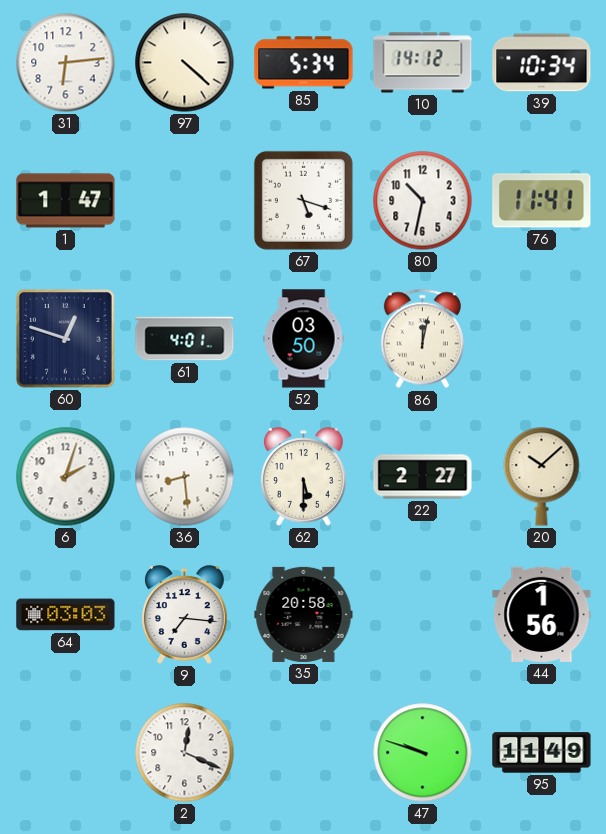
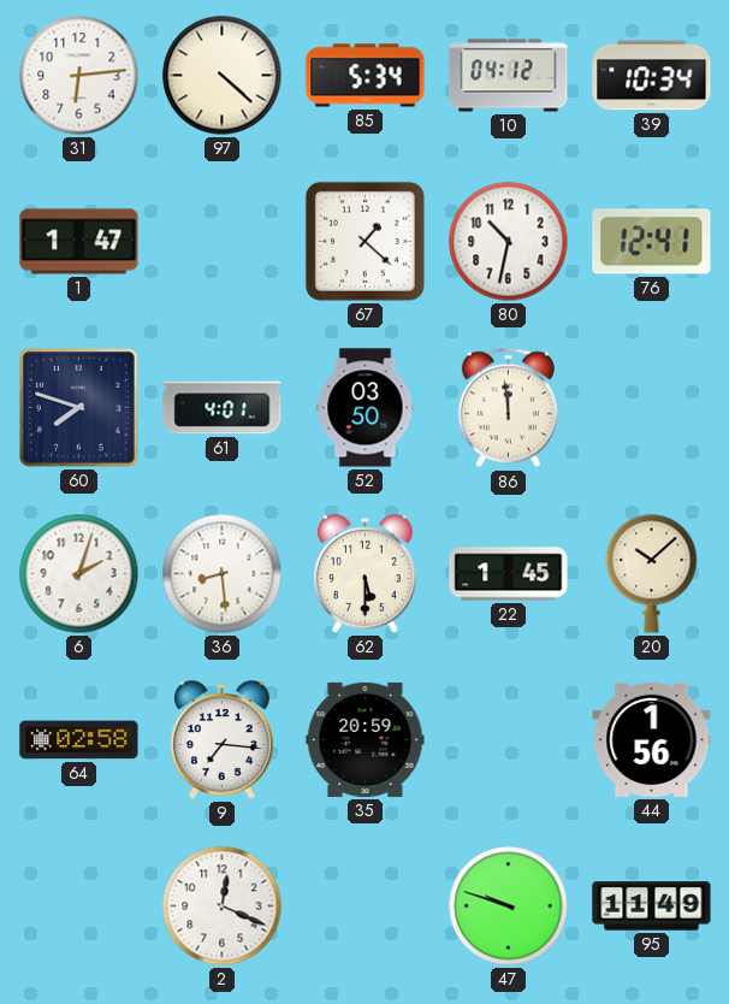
10: 14:12 -> 04:12
67: 5:18 -> 1:22
76: 11:41 -> 12:41
60: 12:48 -> 7:48
86: 12:02 -> 11:59
22: 2:27 -> 1:45
64: 03:03 -> 02:58
35: 20:58 -> 20:59
